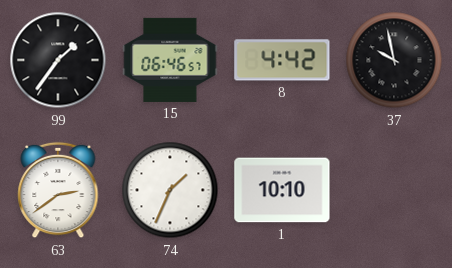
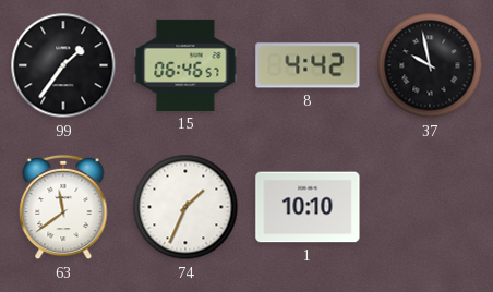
63: 2:39 -> 11:39
